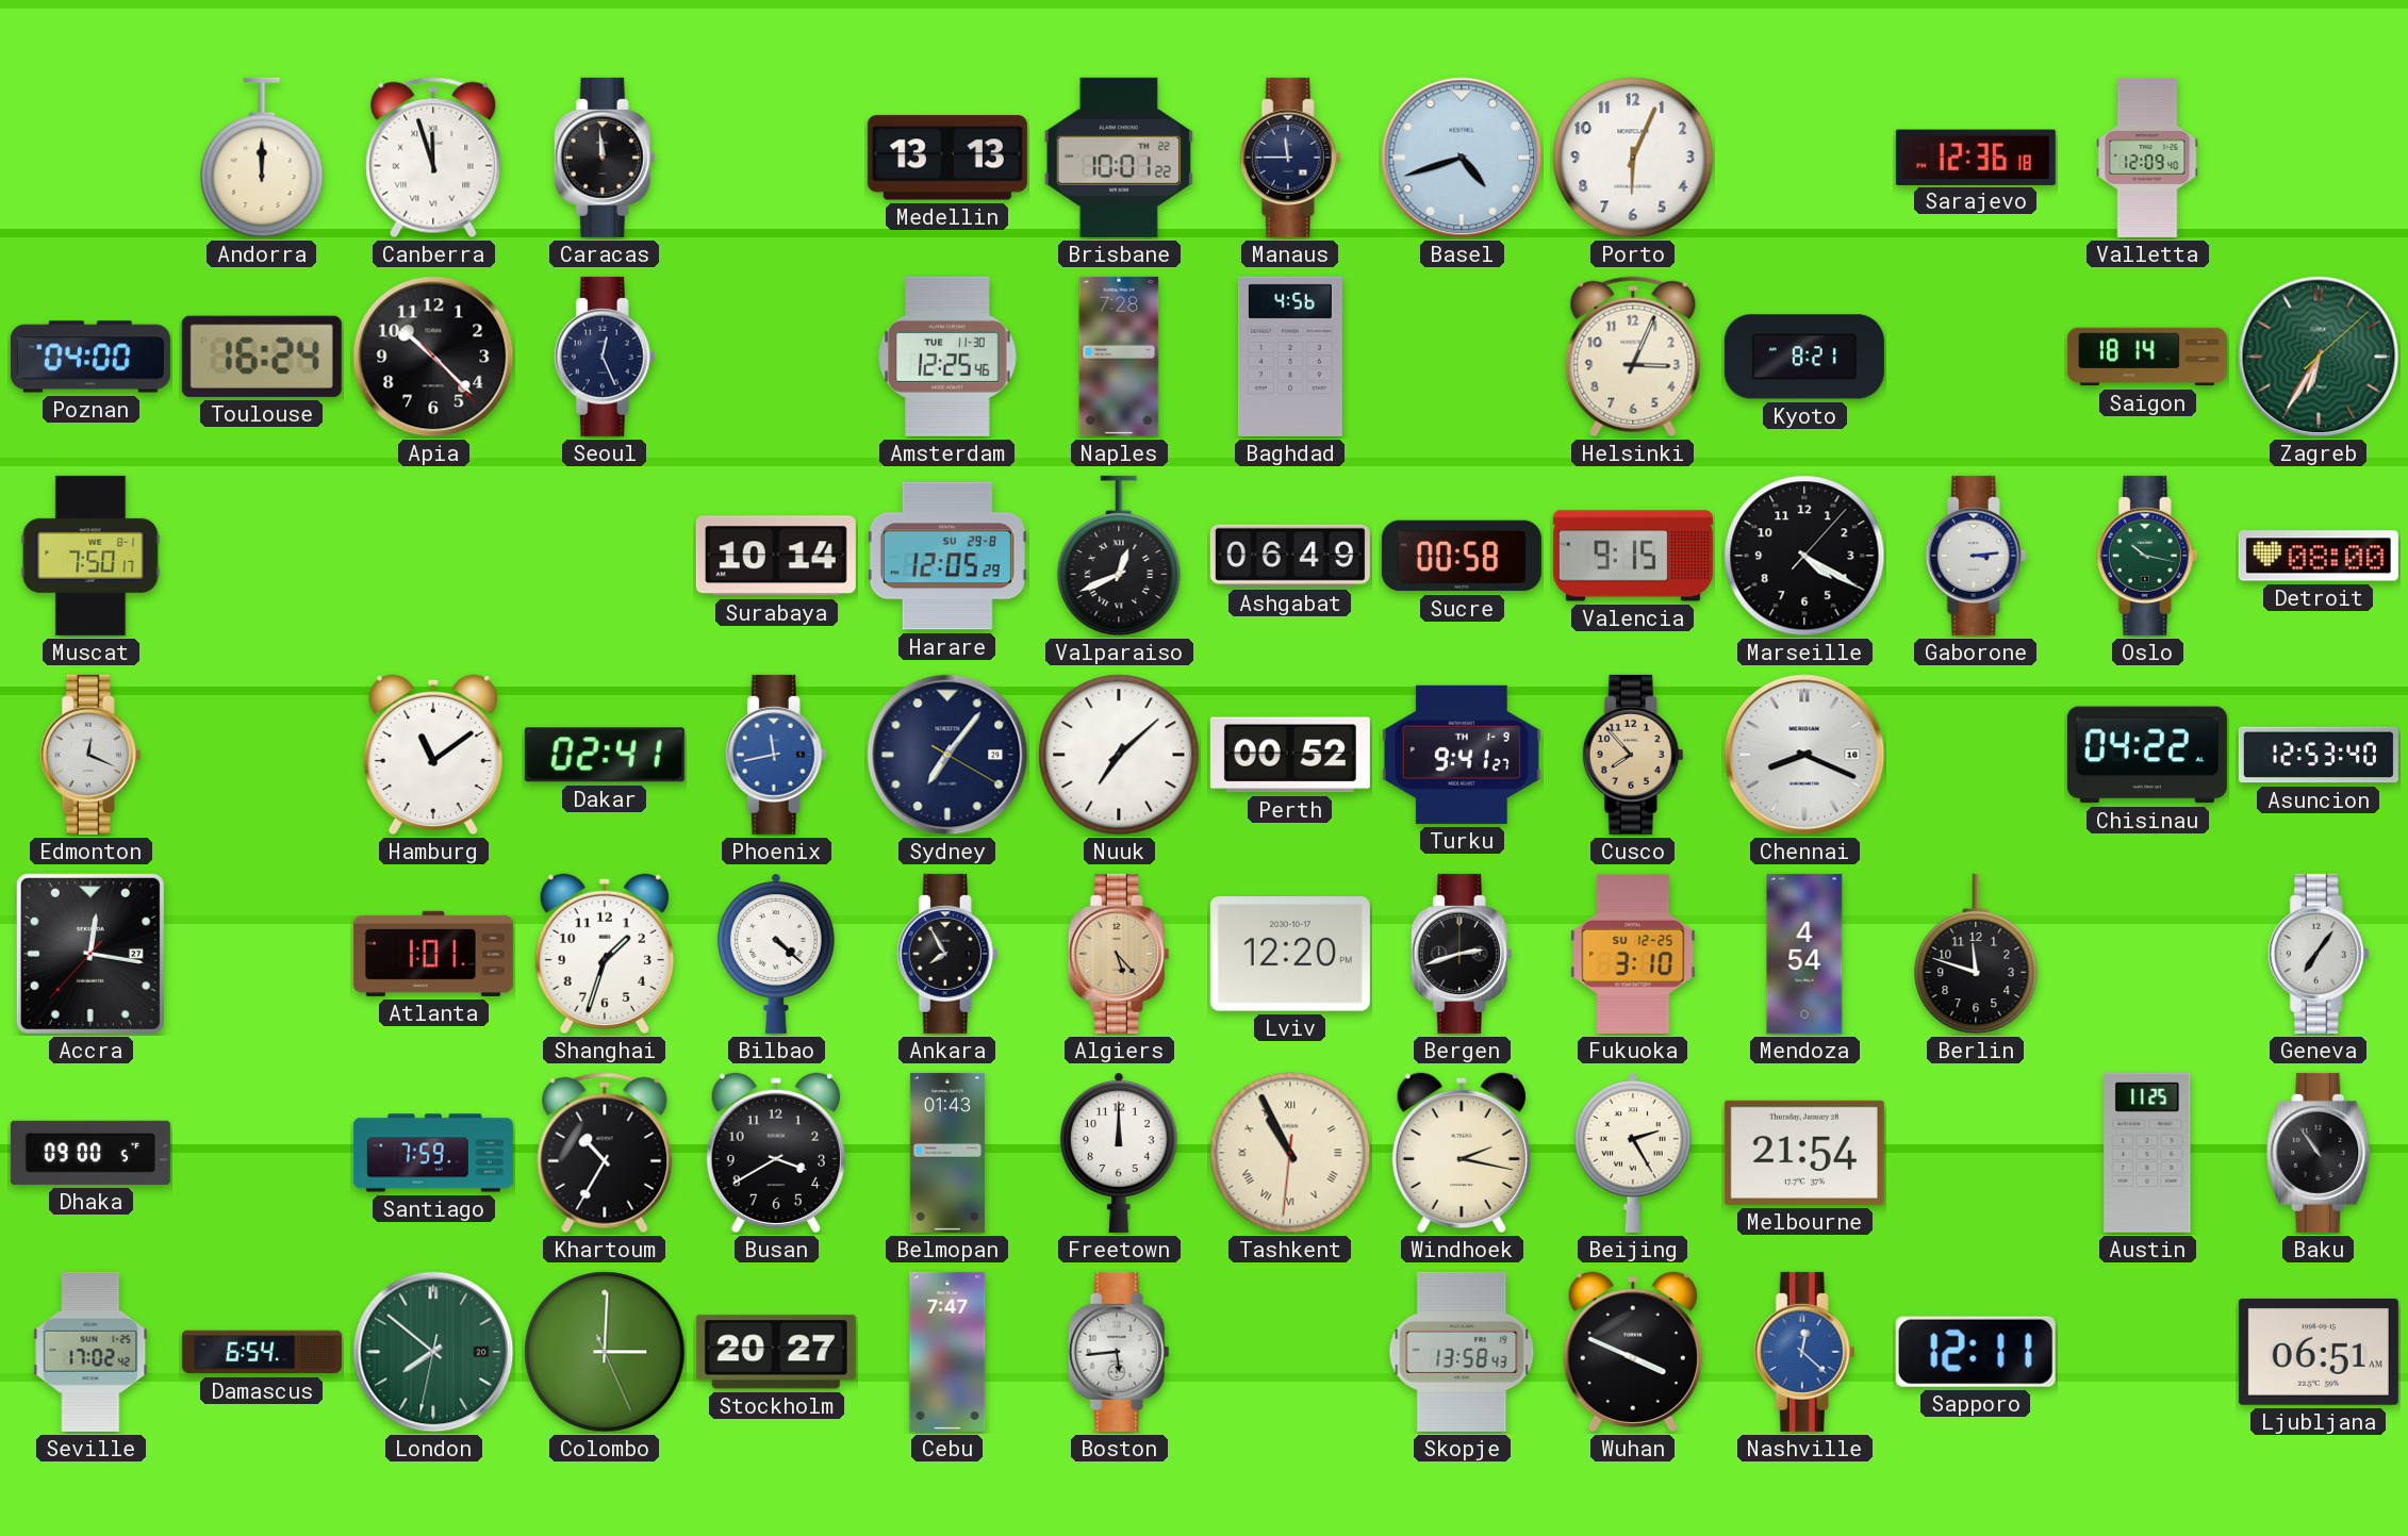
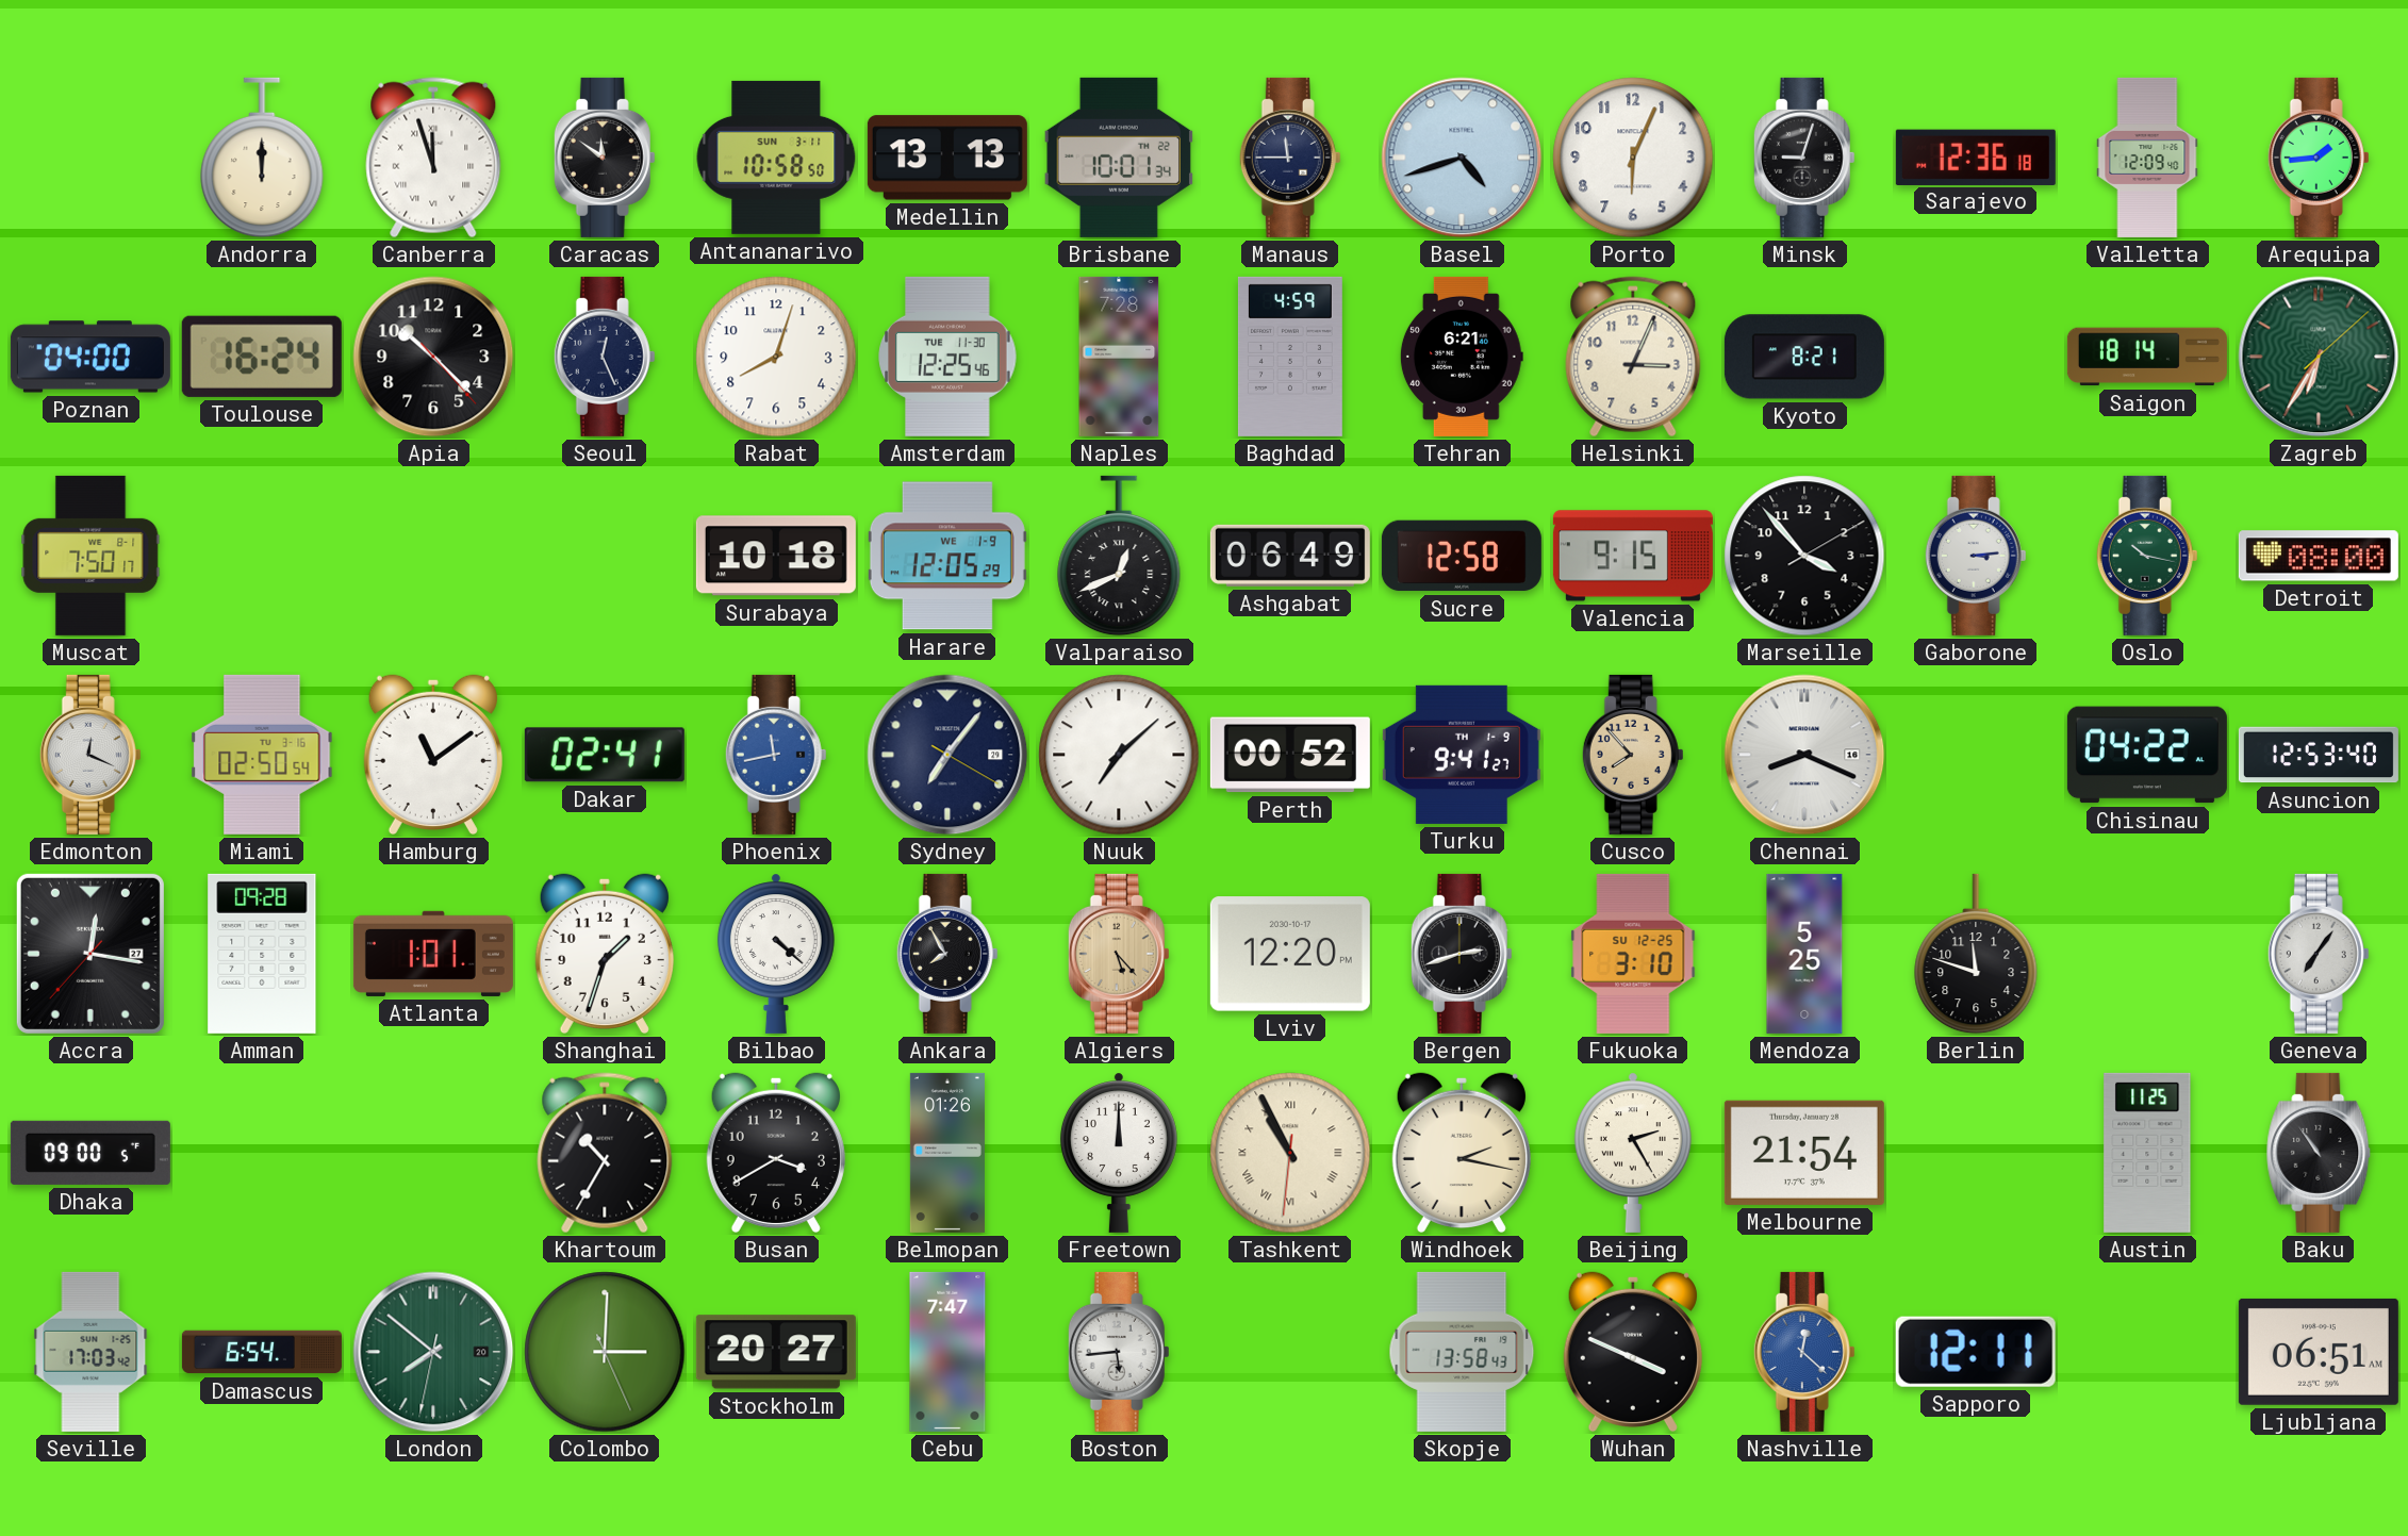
Caracas: 11:59 -> 11:51
Antananarivo: none -> 10:58
Brisbane: 10:01:22 -> 10:01:34
Minsk: none -> 9:03
Arequipa: none -> 1:44
Rabat: none -> 8:03
Baghdad: 4:56 -> 4:59
Tehran: none -> 6:21
Surabaya: 10:14 -> 10:18
Harare date: SU 29-8 -> WE 1-9
Sucre: 00:58 -> 12:58
Marseille: 4:20 -> 3:53
Miami: none -> 02:50
Amman: none -> 09:28
Mendoza: 4:54 -> 5:25
Santiago: 7:59 -> none
Belmopan: 01:43 -> 01:26
Seville: 17:02 -> 17:03
